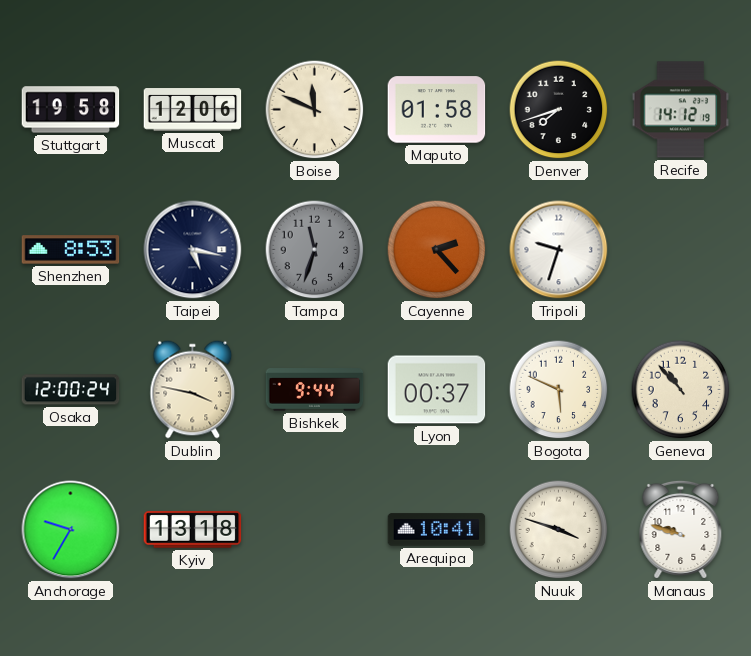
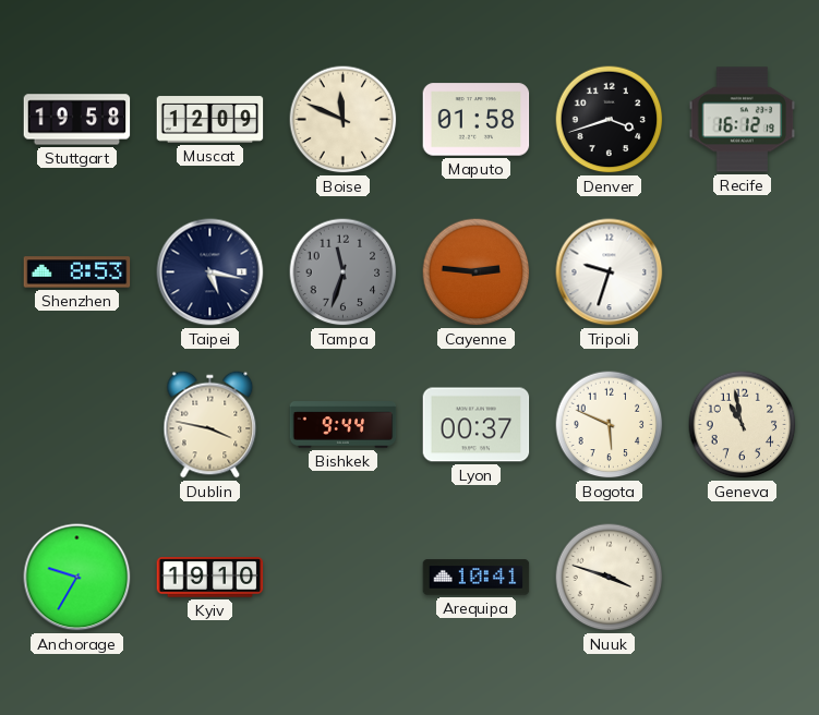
Muscat: 12:06 -> 12:09
Denver: 7:42 -> 3:42
Recife: 14:12 -> 16:12
Cayenne: 2:23 -> 2:46
Osaka: 12:00 -> none
Geneva: 10:53 -> 10:58
Kyiv: 13:18 -> 19:10
Manaus: 9:48 -> none
